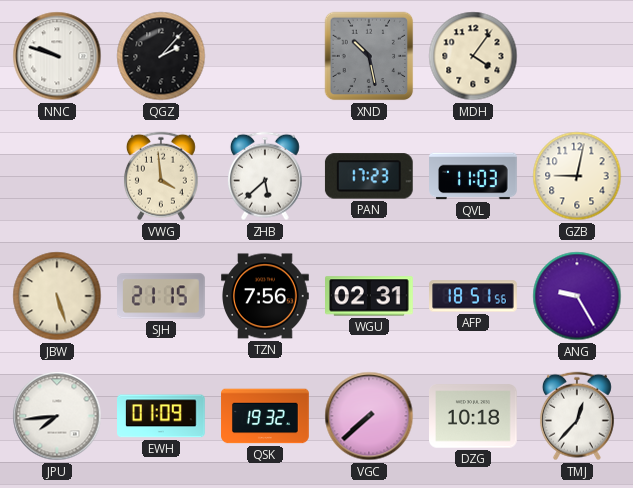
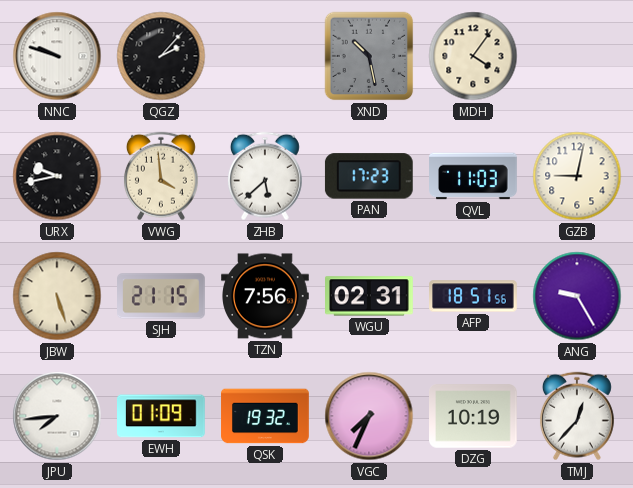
URX: none -> 9:43
VGC: 7:38 -> 7:34
DZG: 10:18 -> 10:19
